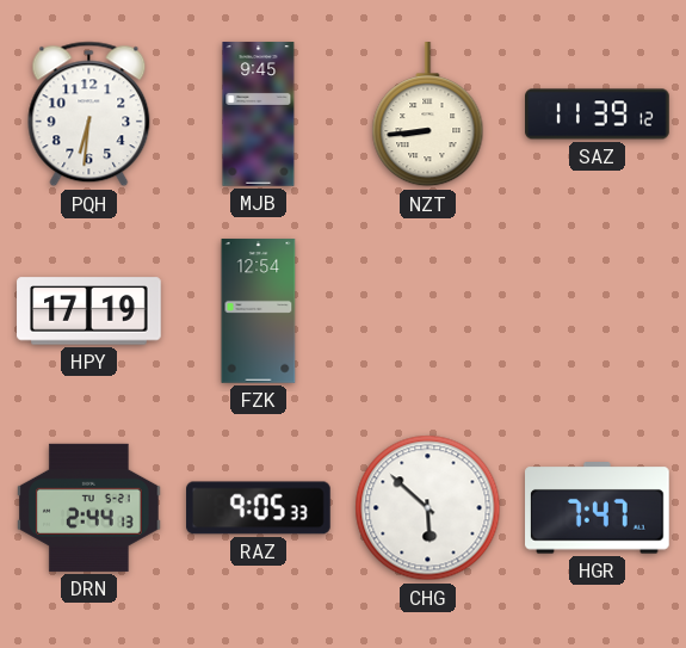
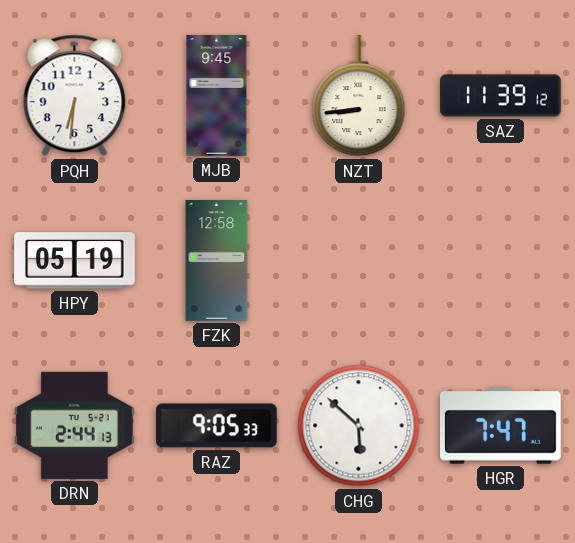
HPY: 17:19 -> 05:19
FZK: 12:54 -> 12:58
